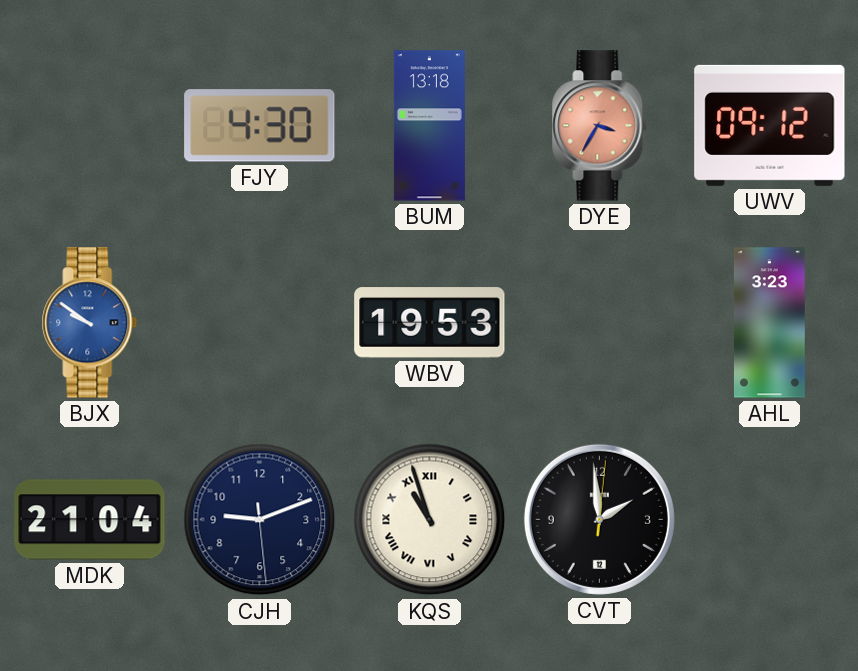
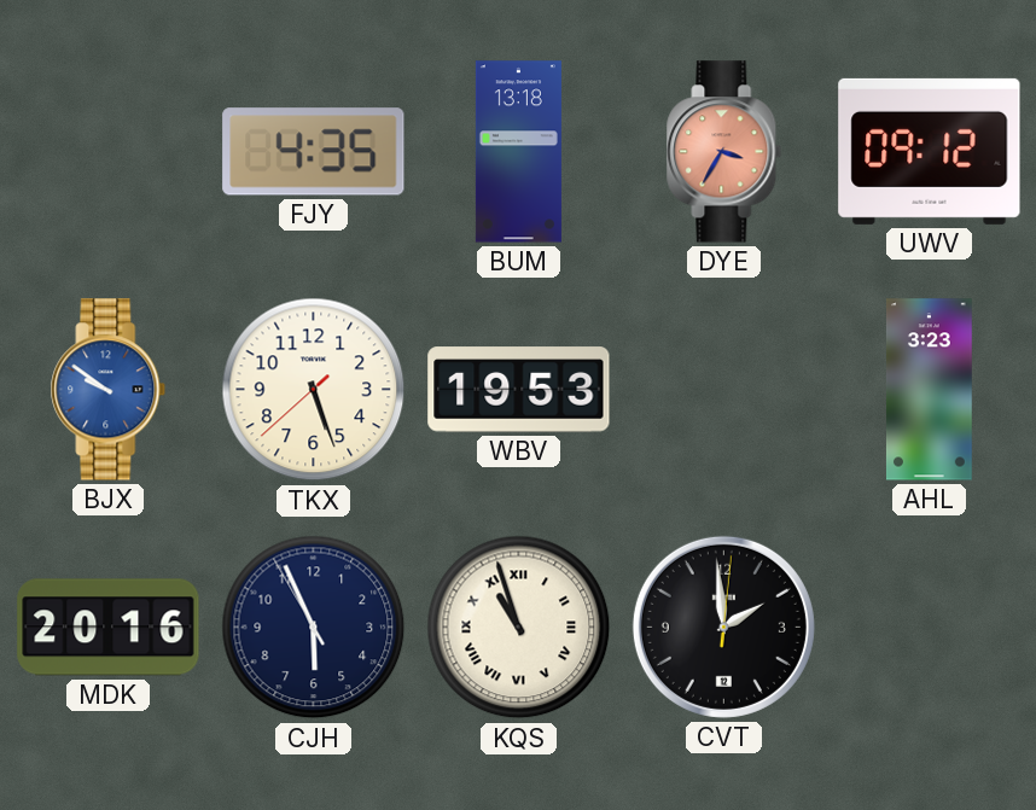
FJY: 4:30 -> 4:35
TKX: none -> 5:26
MDK: 21:04 -> 20:16
CJH: 9:11 -> 5:55
